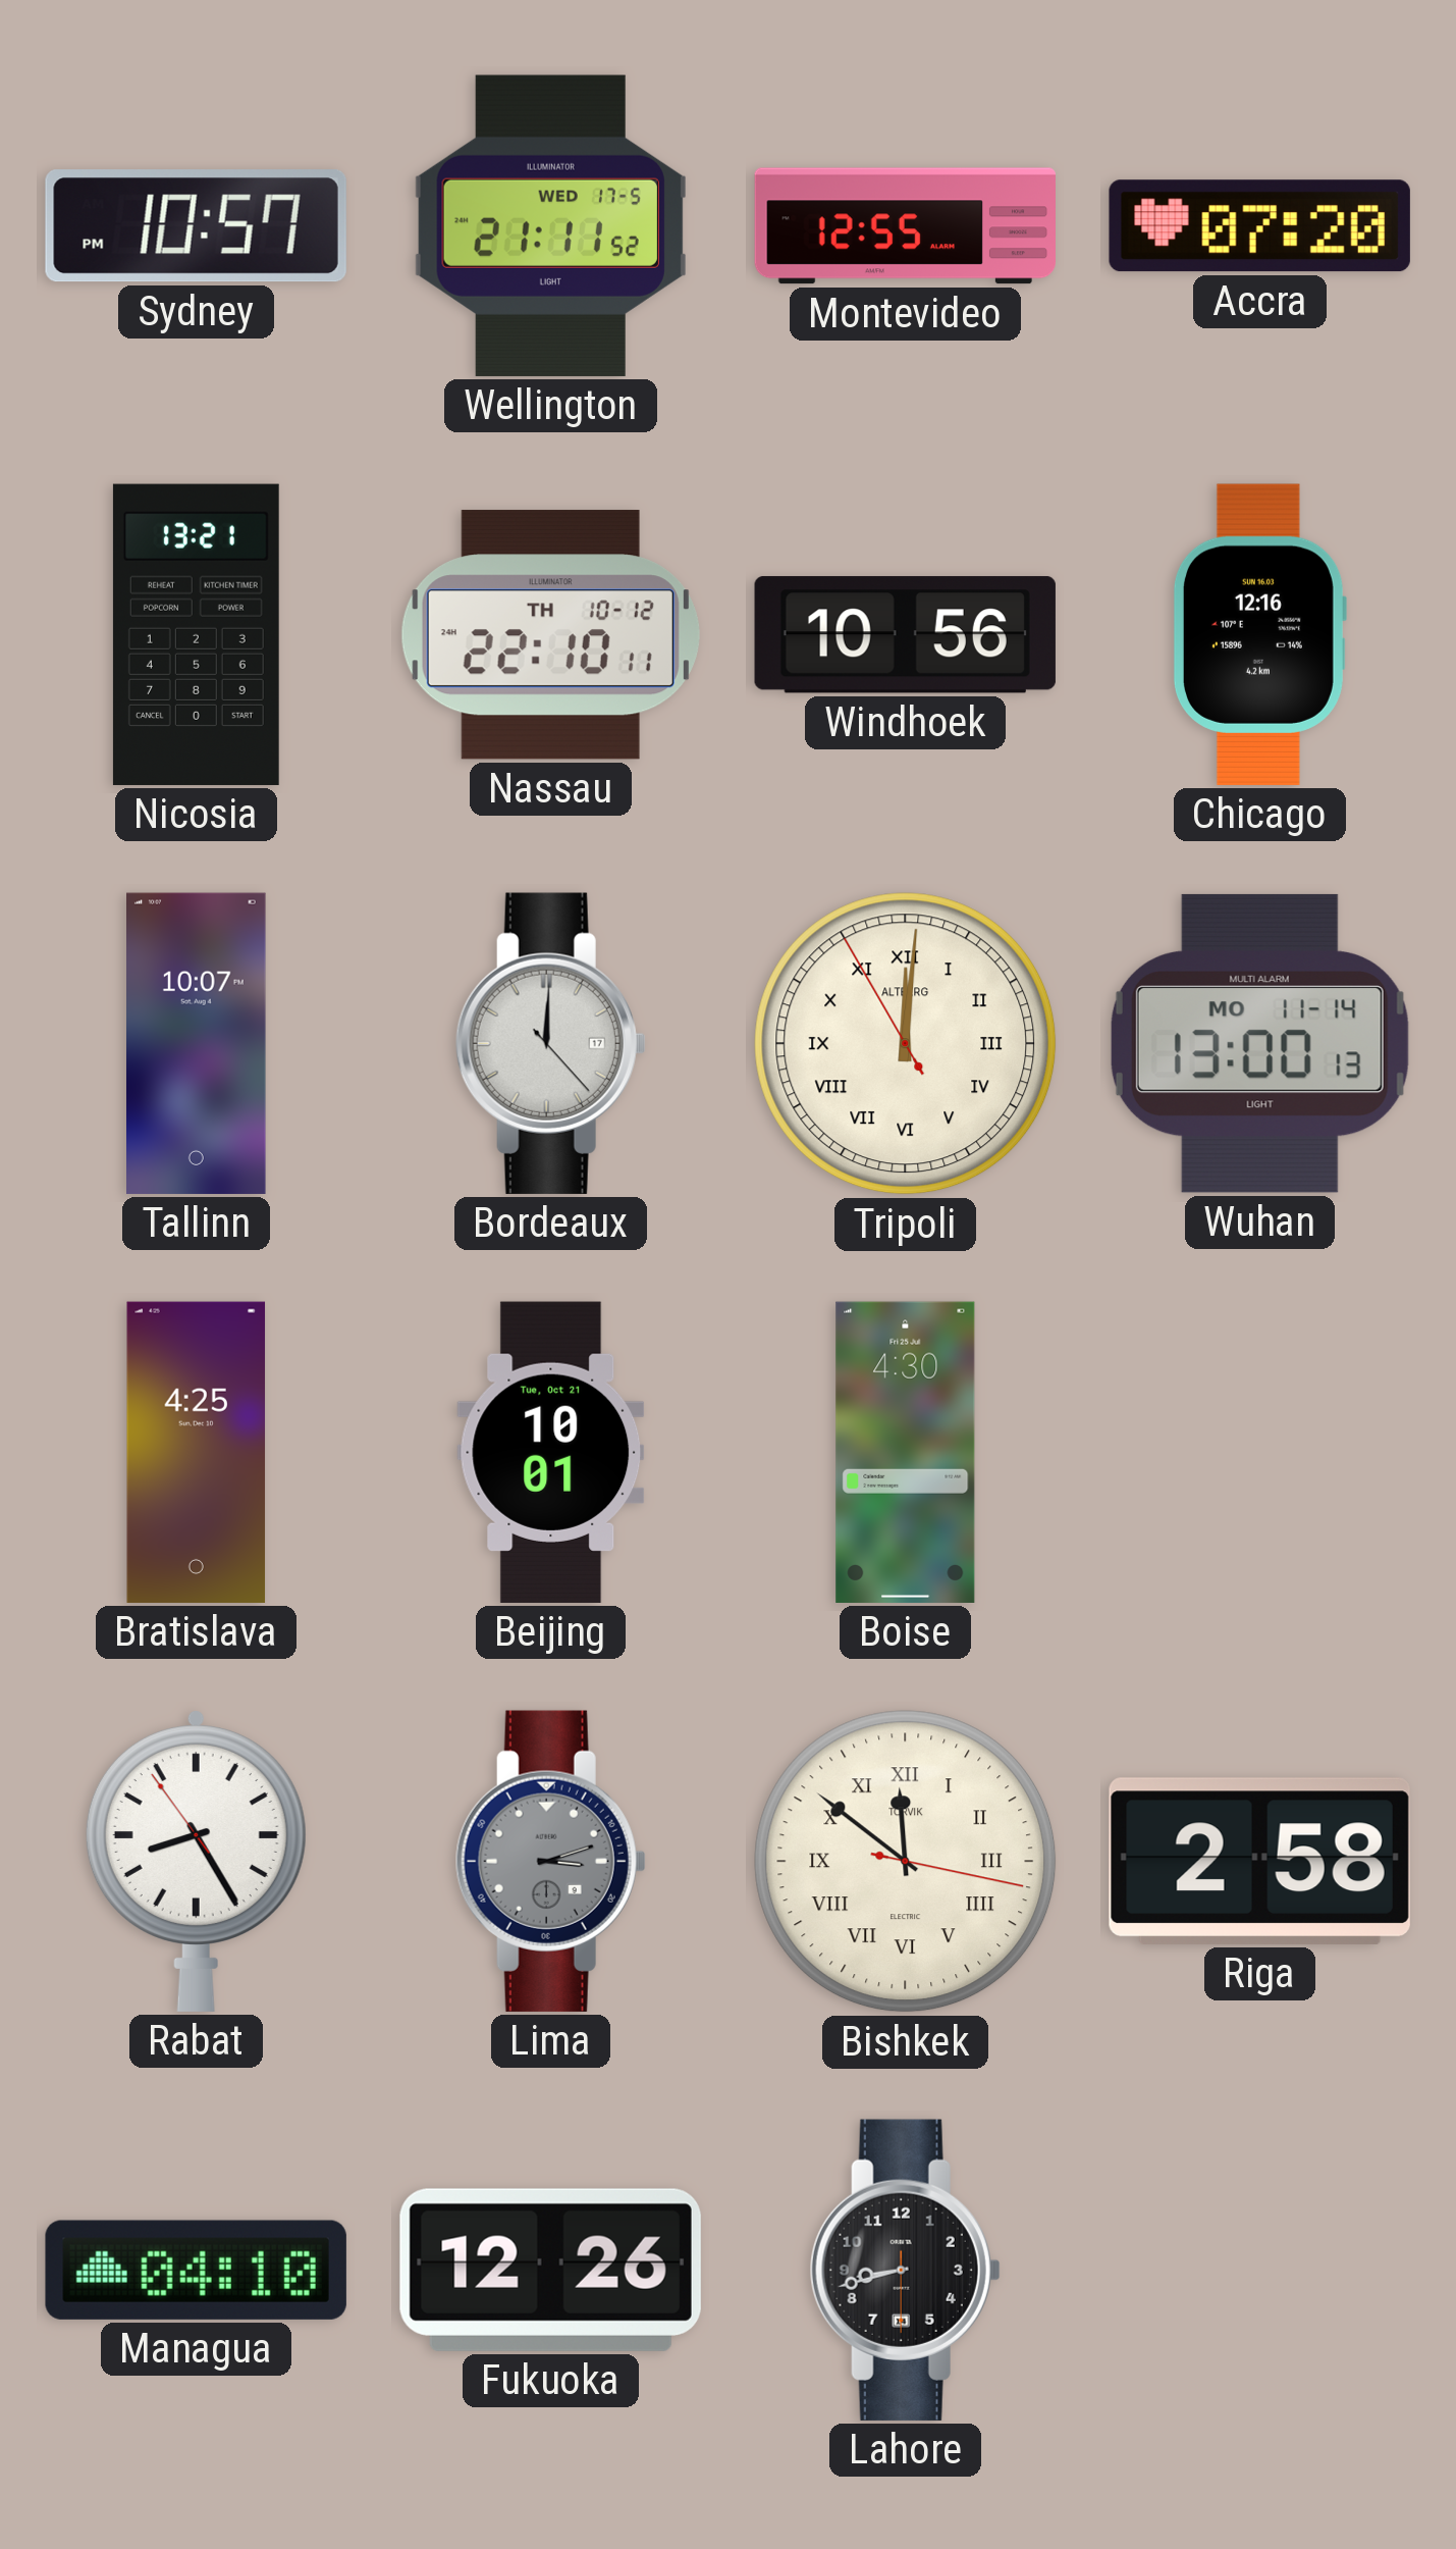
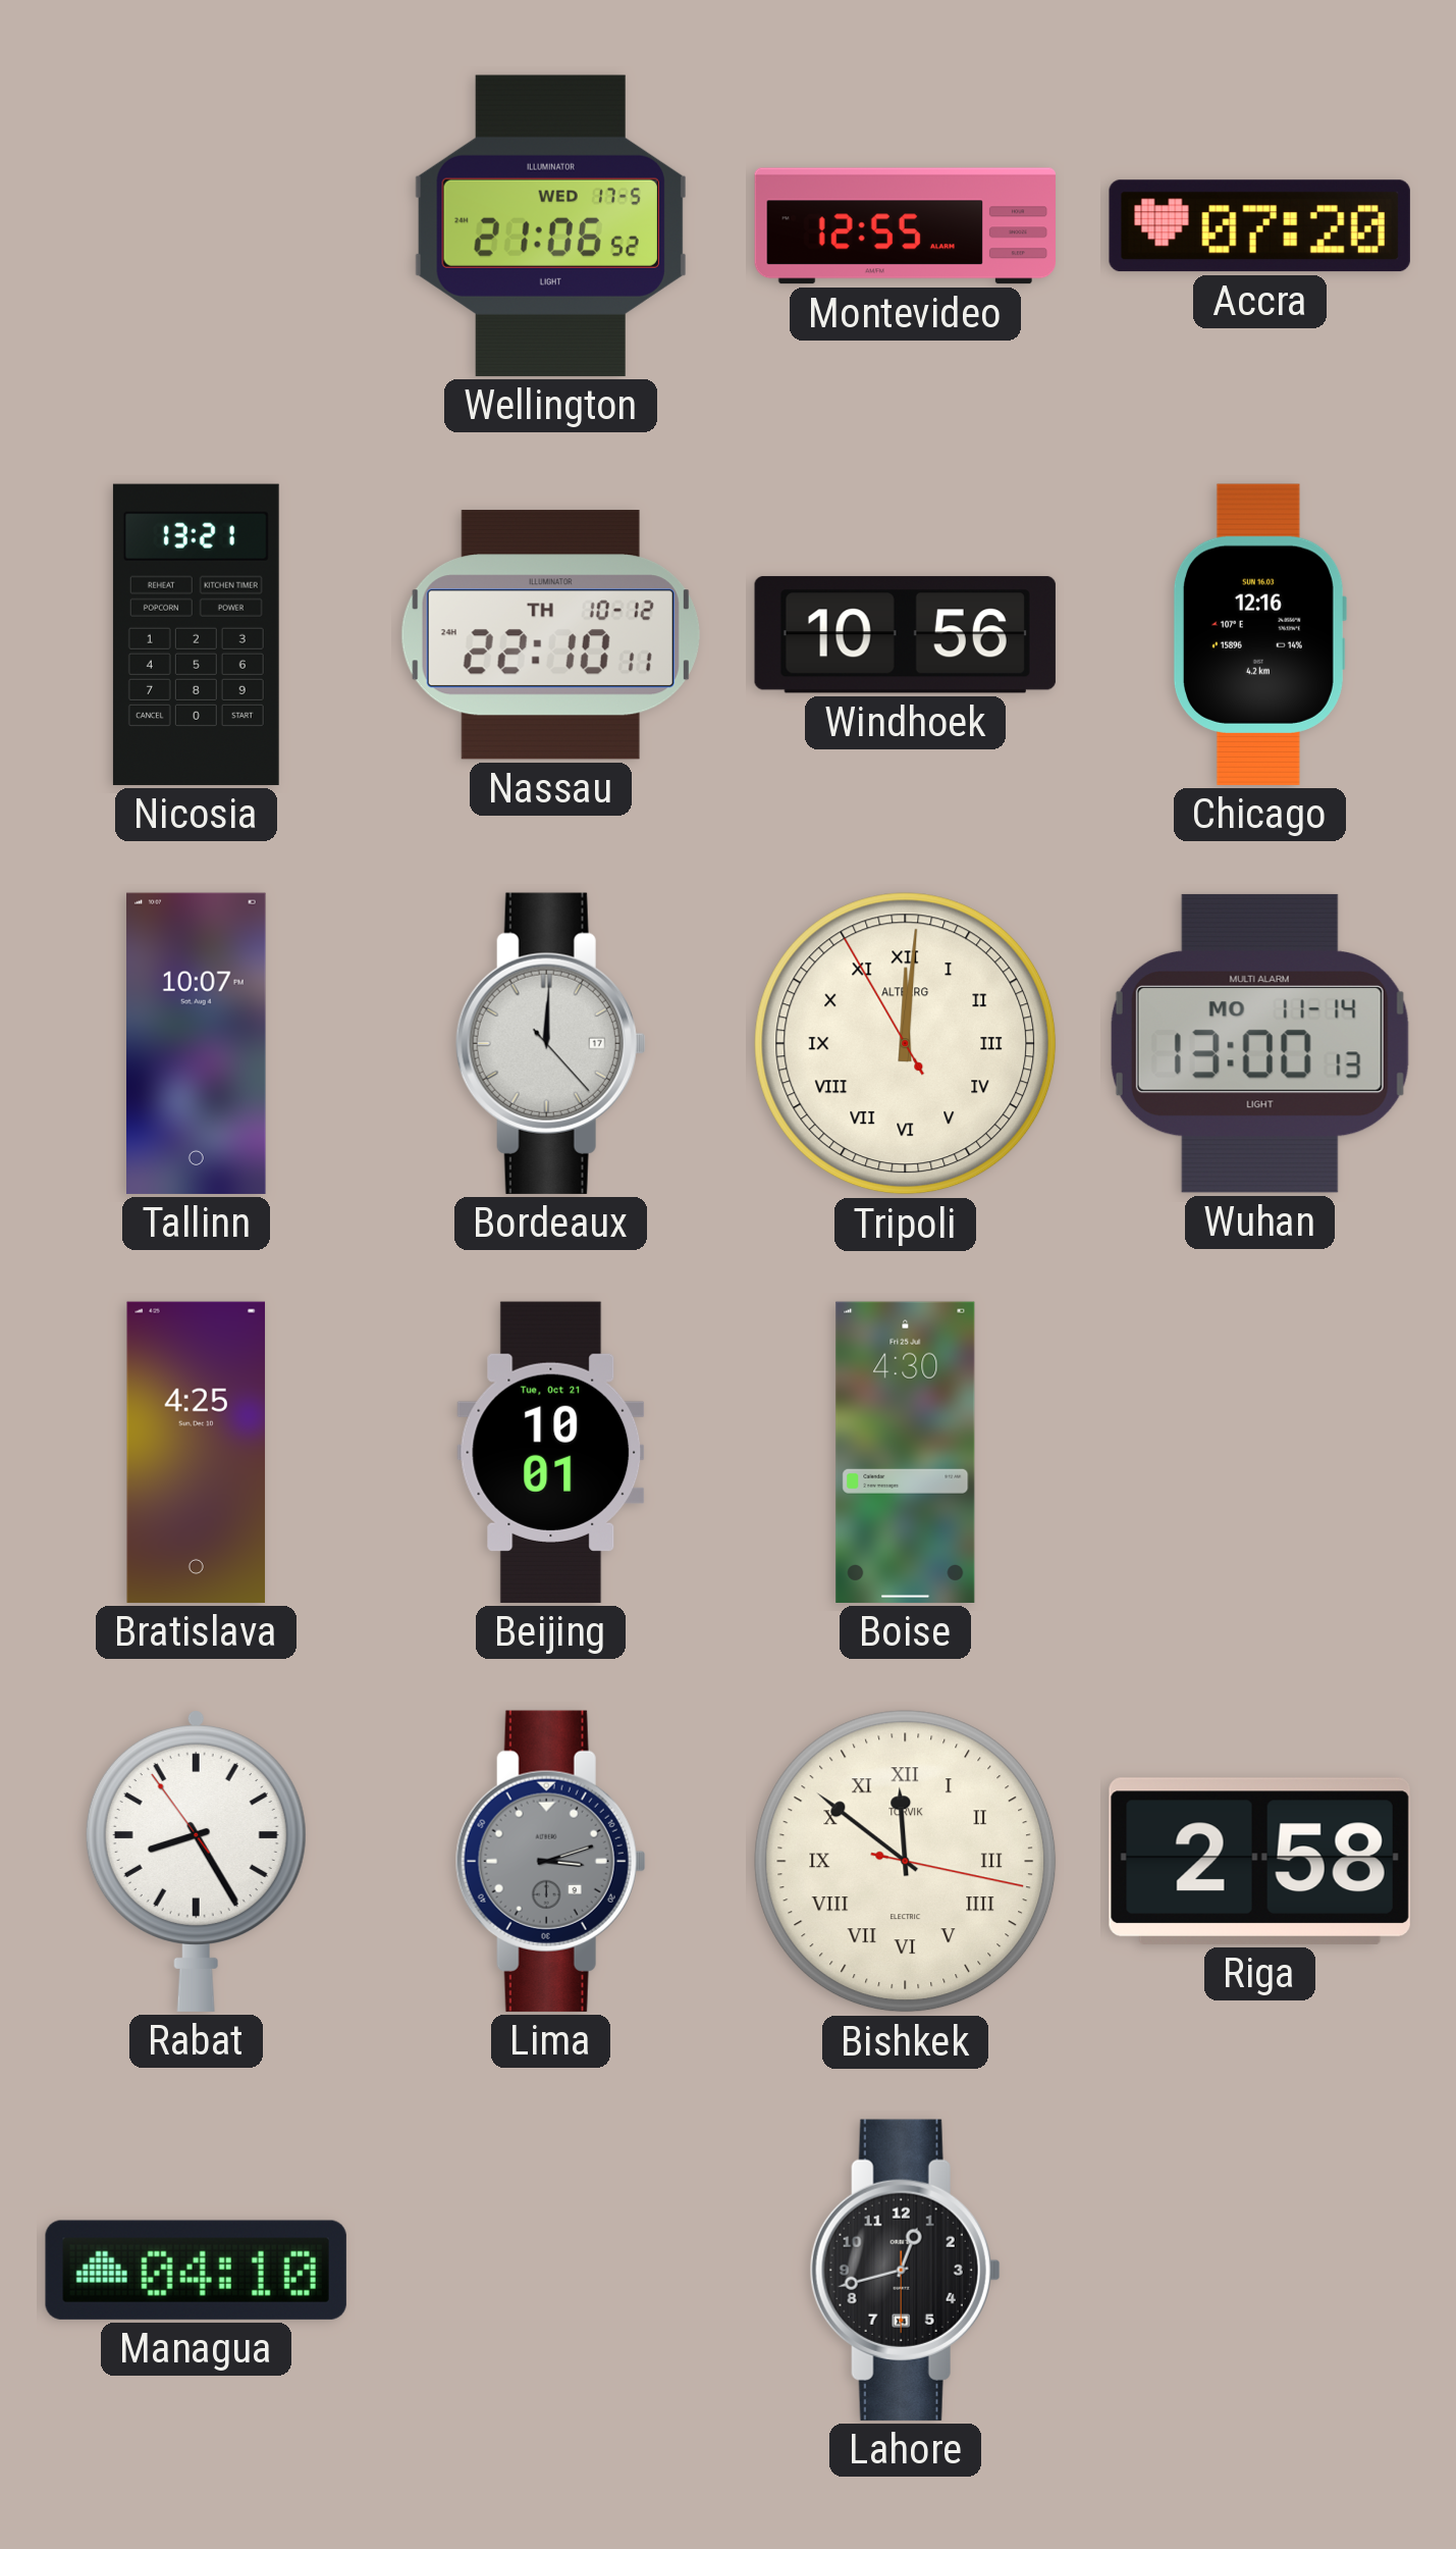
Sydney: 10:57 -> none
Wellington: 21:11 -> 21:06
Fukuoka: 12:26 -> none
Lahore: 8:42 -> 12:42
